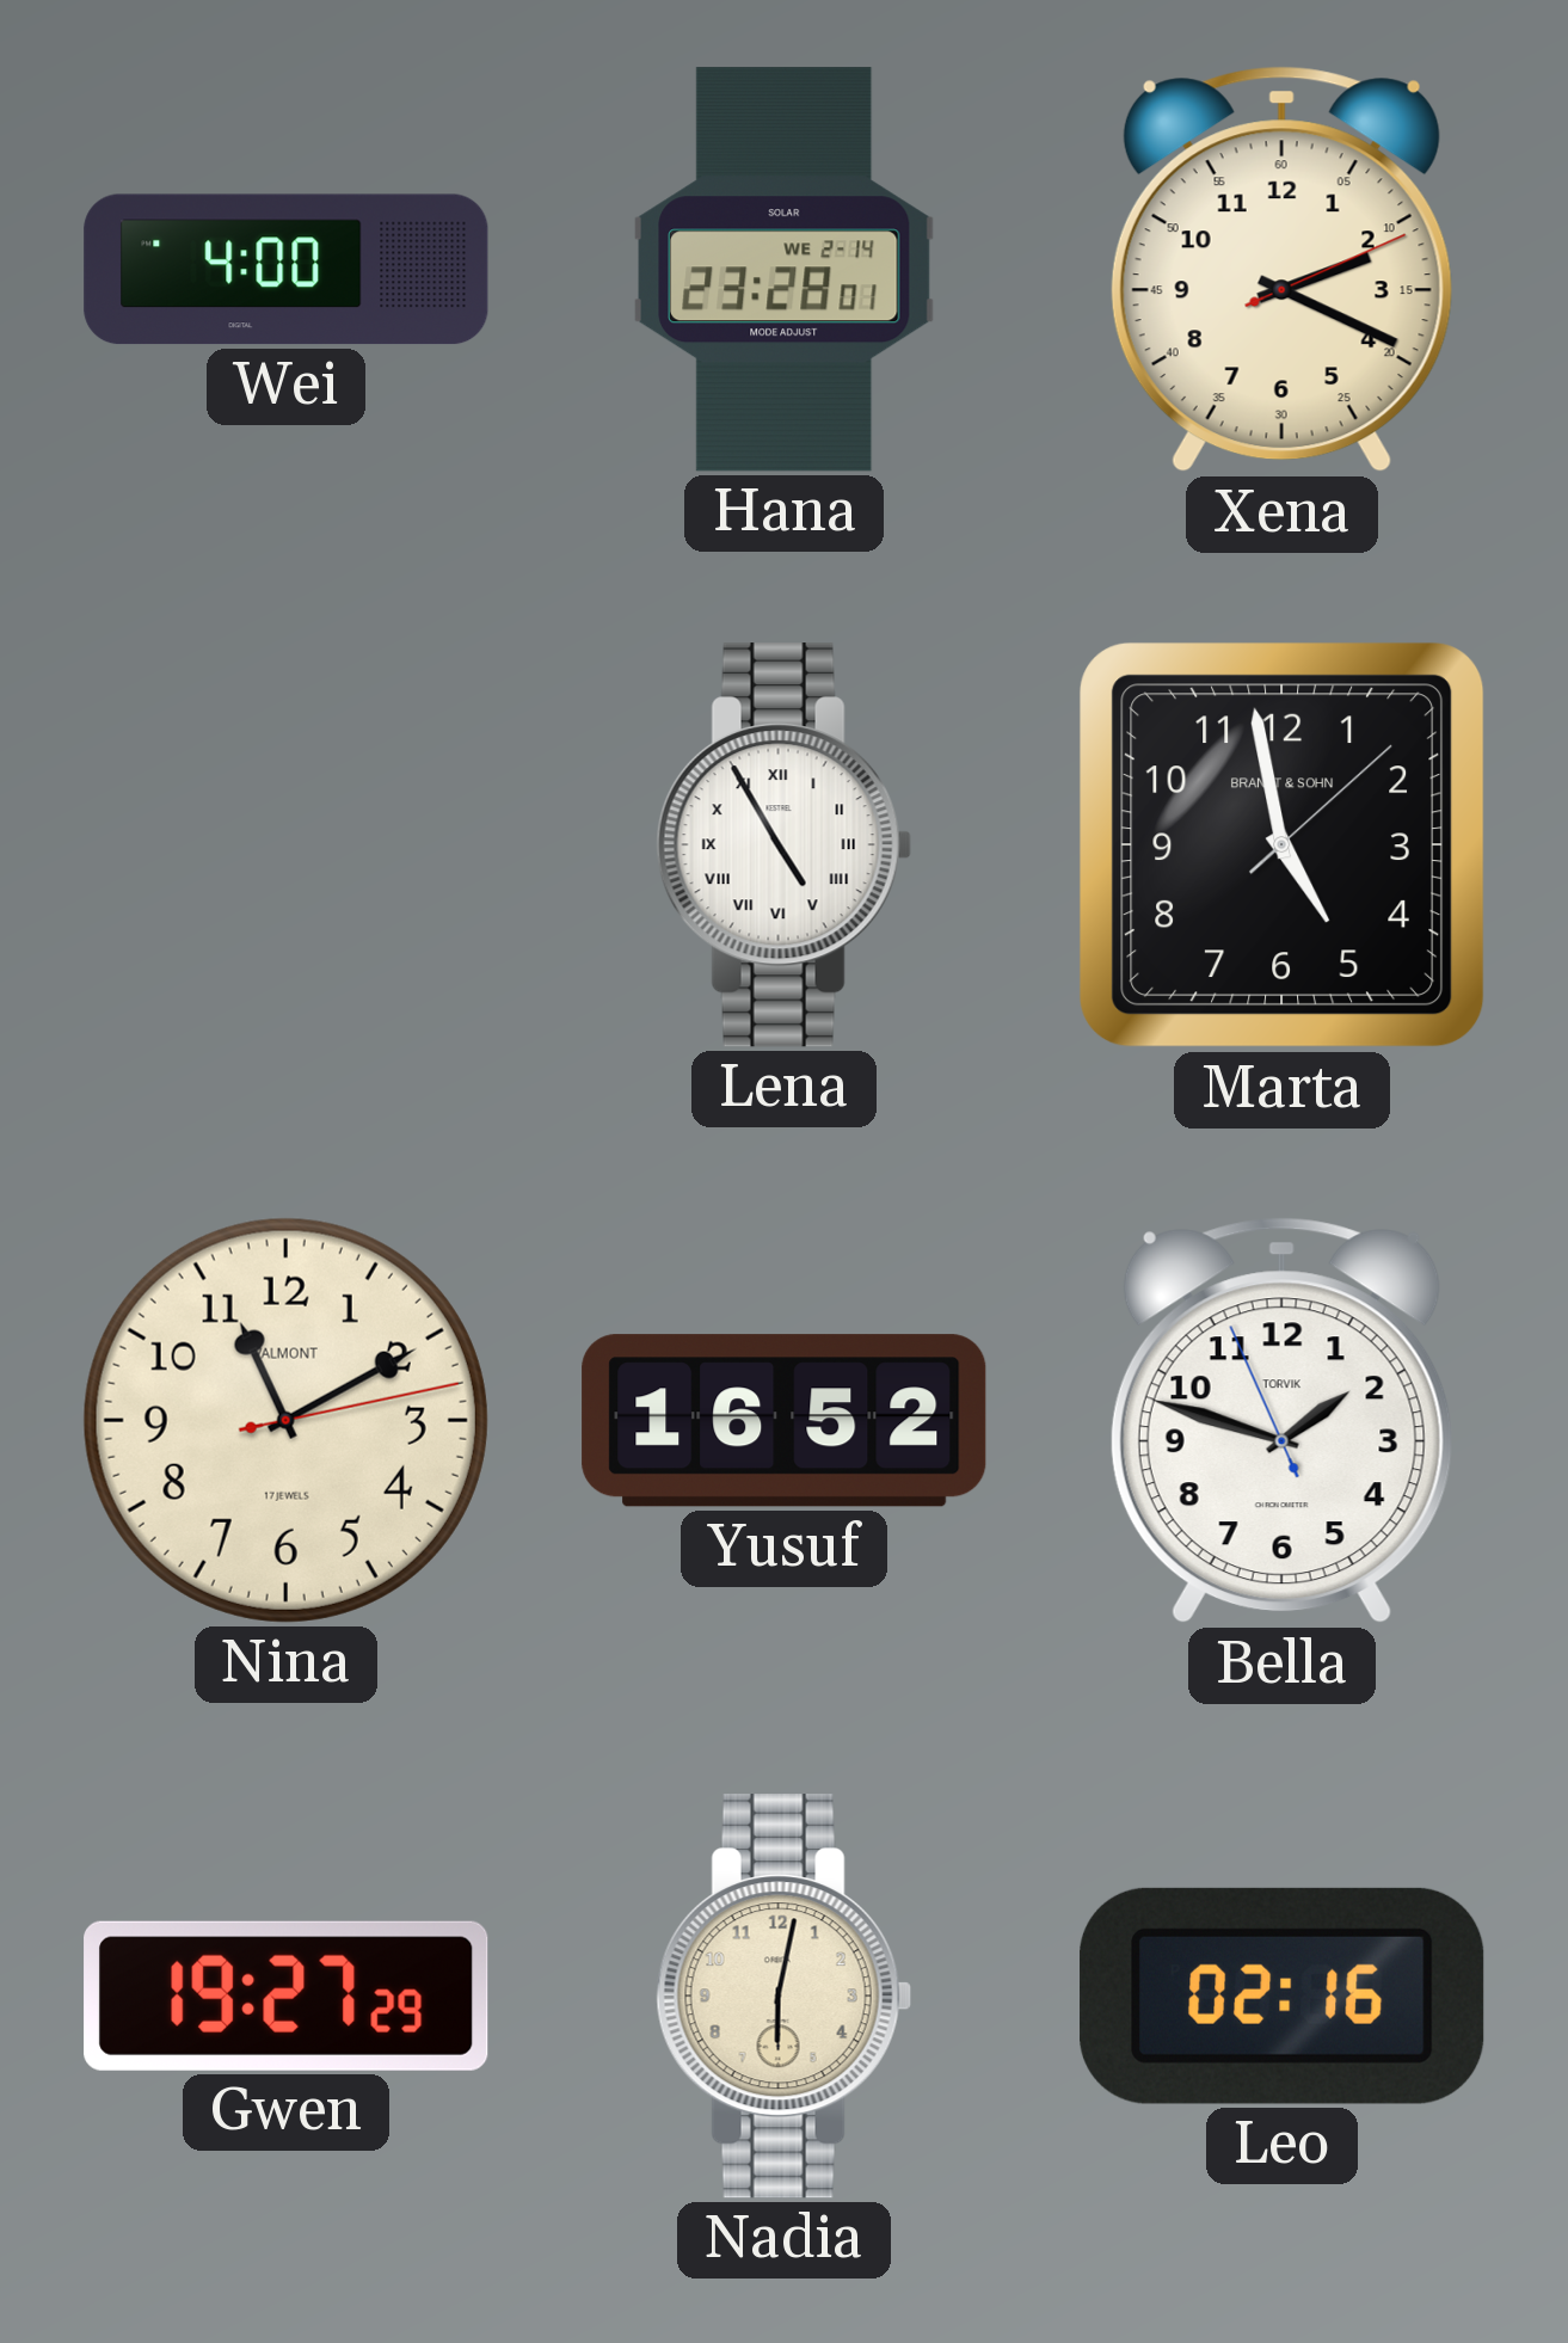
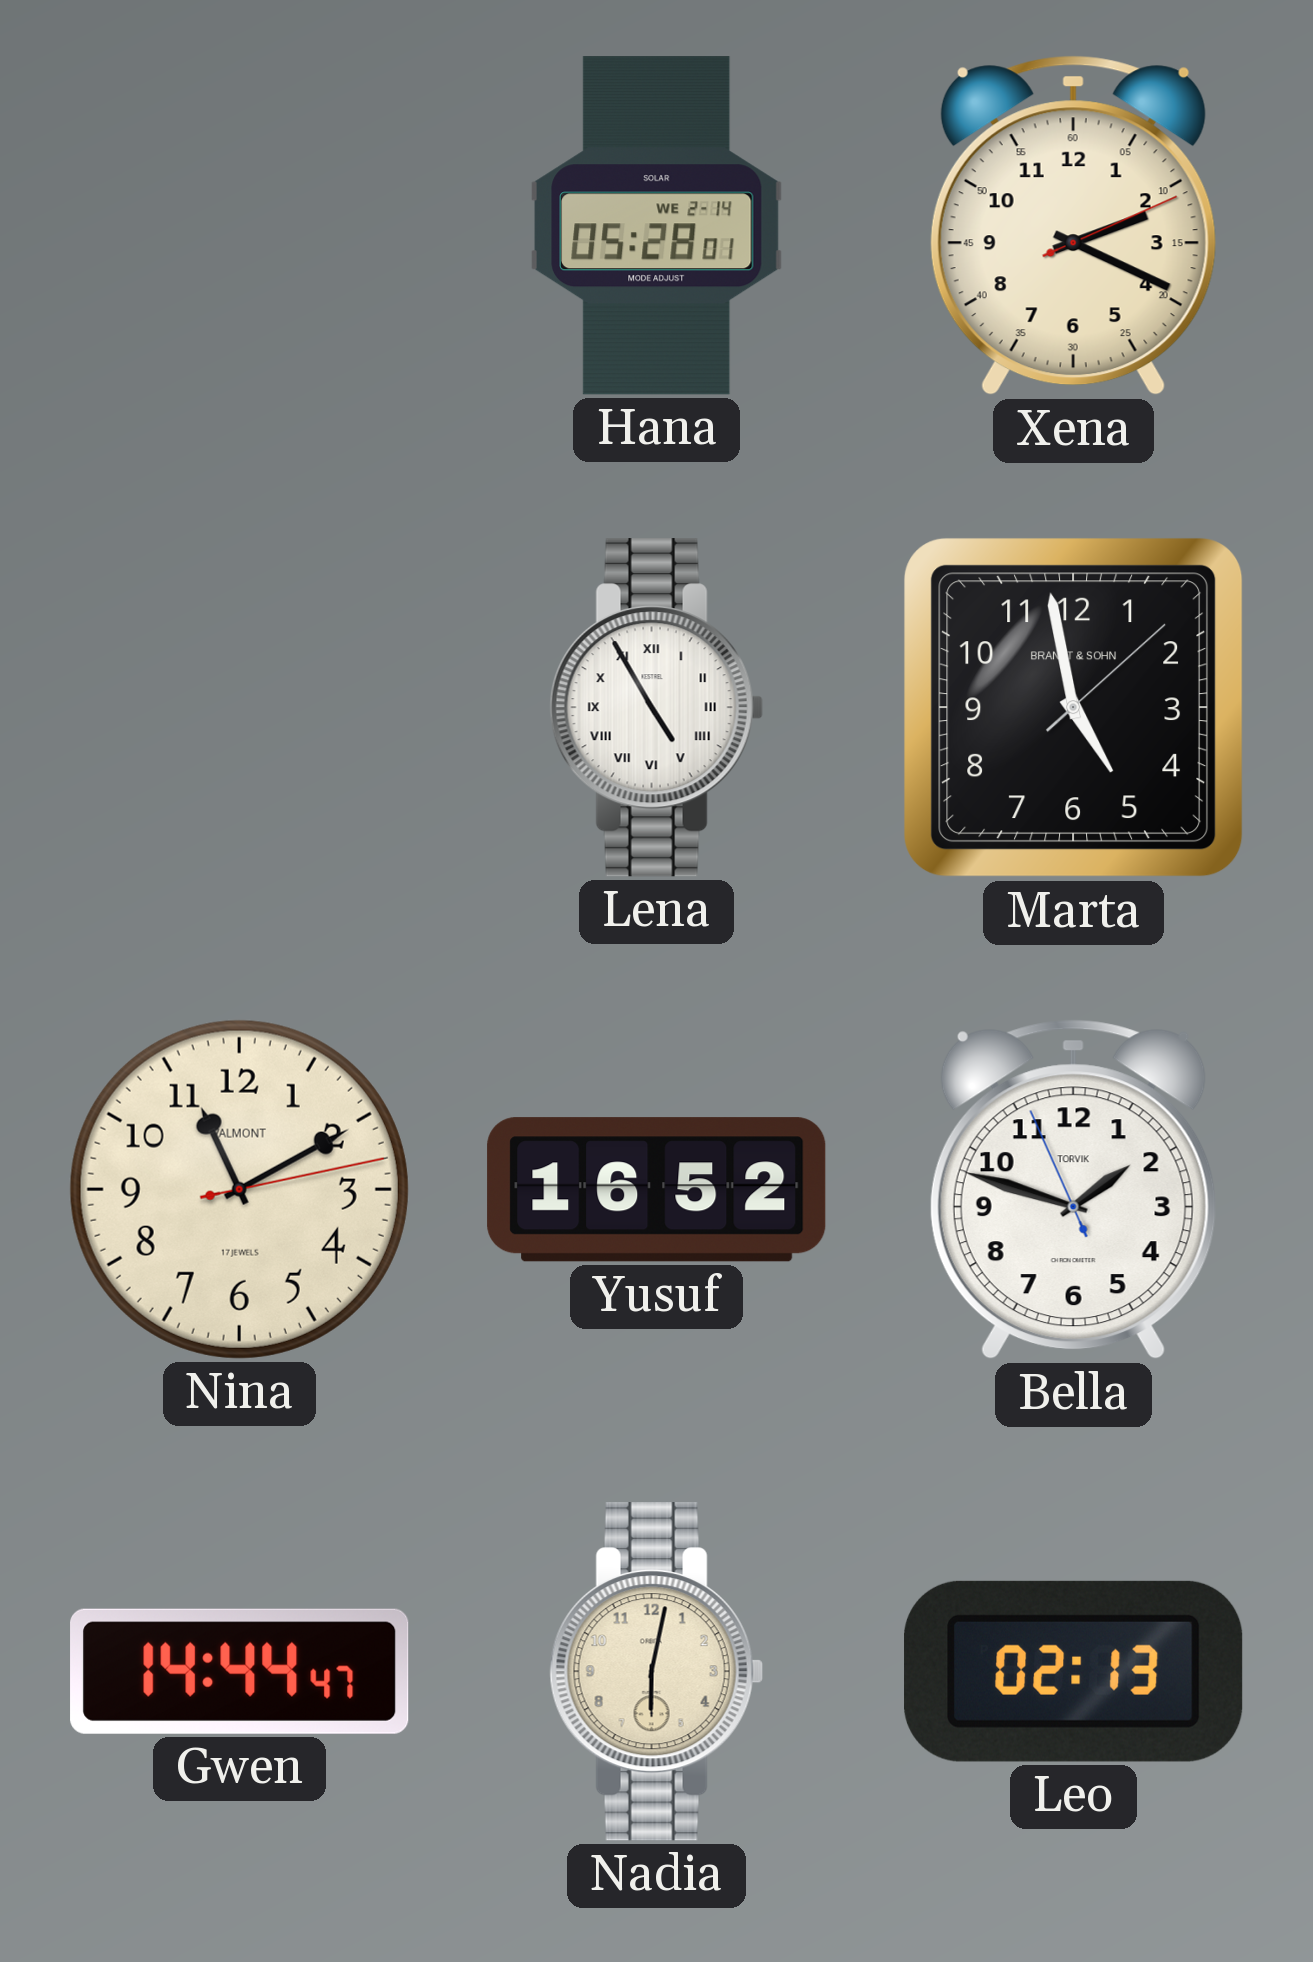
Wei: 4:00 -> none
Hana: 23:28 -> 05:28
Gwen: 19:27 -> 14:44
Leo: 02:16 -> 02:13
